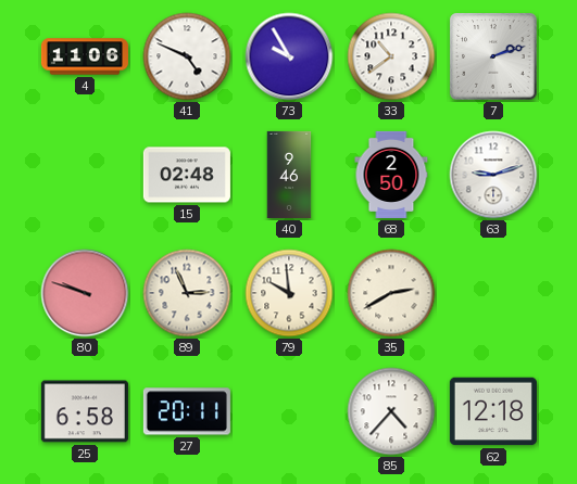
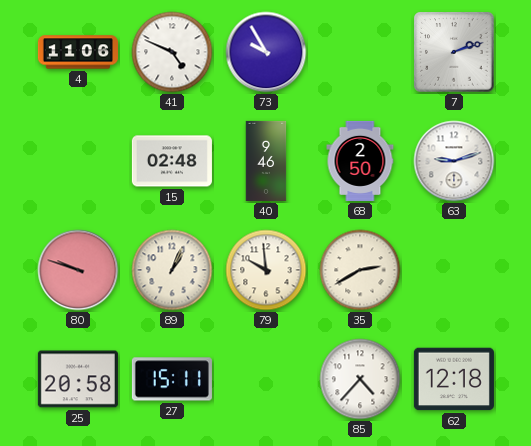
33: 10:39 -> none
89: 2:56 -> 1:04
25: 6:58 -> 20:58
27: 20:11 -> 15:11
